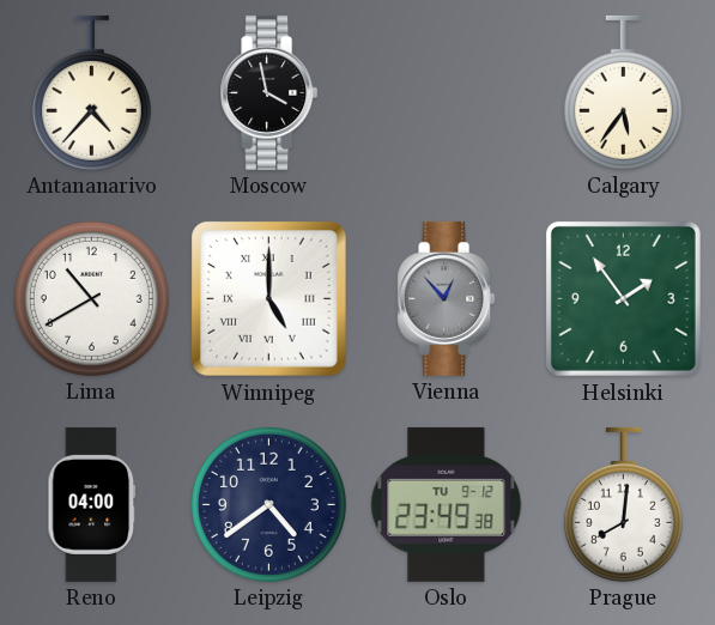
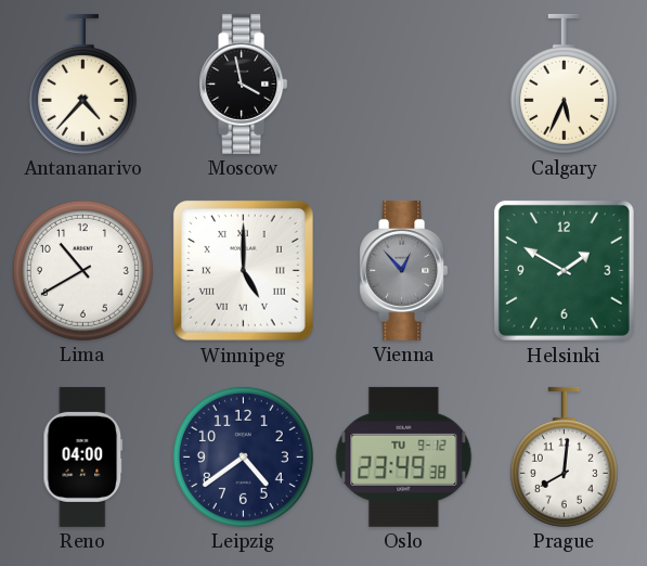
Calgary: 5:36 -> 5:34
Helsinki: 1:54 -> 1:50
